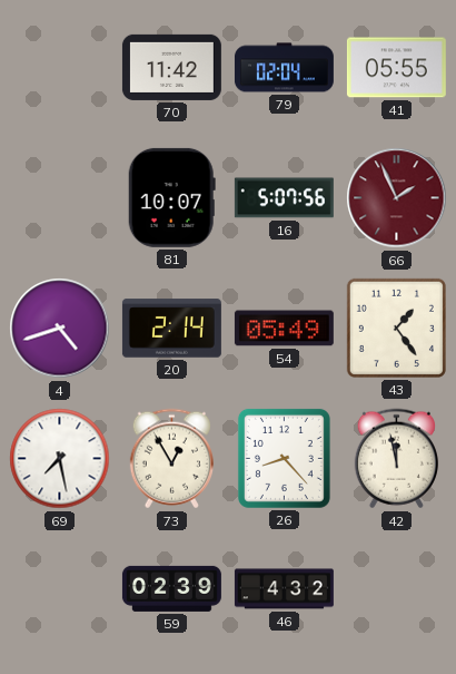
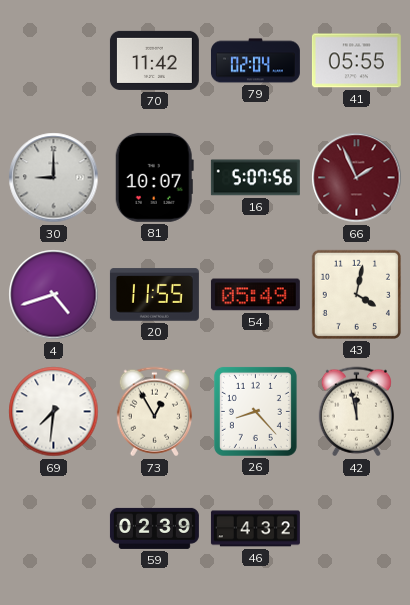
30: none -> 9:00
20: 2:14 -> 11:55
43: 1:24 -> 4:02
69: 7:28 -> 7:31
